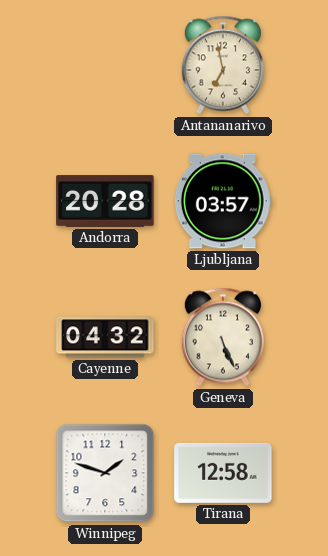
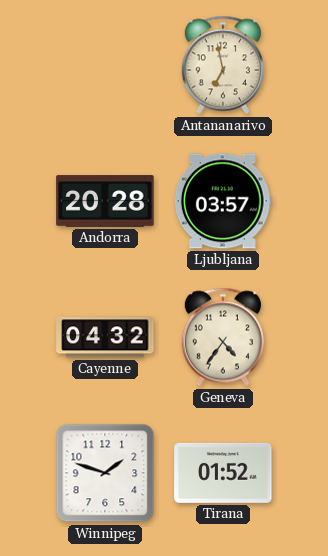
Geneva: 5:26 -> 4:36
Tirana: 12:58 -> 01:52
